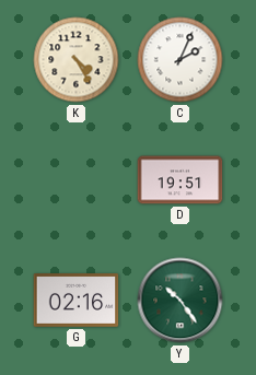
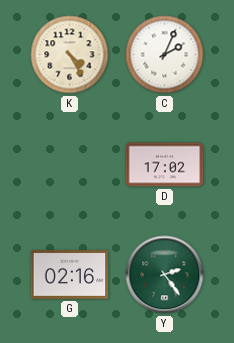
D: 19:51 -> 17:02
Y: 10:24 -> 2:24
